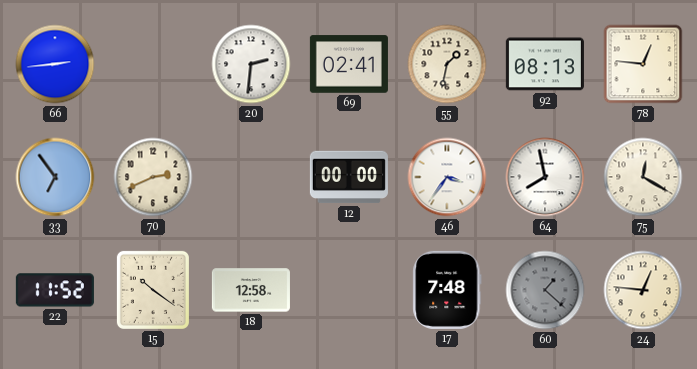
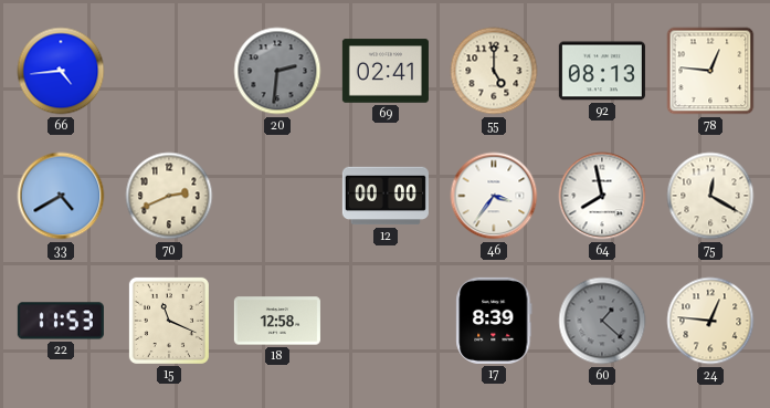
66: 2:44 -> 4:44
20 dial: white -> grey
55: 1:32 -> 5:00
33: 6:54 -> 4:40
22: 11:52 -> 11:53
15: 10:21 -> 11:19
17: 7:48 -> 8:39
